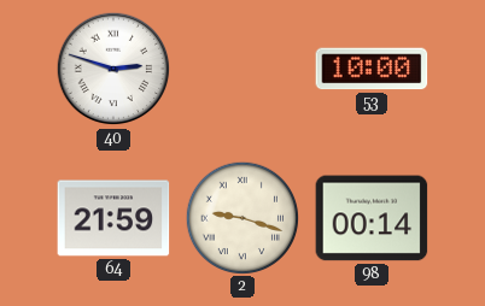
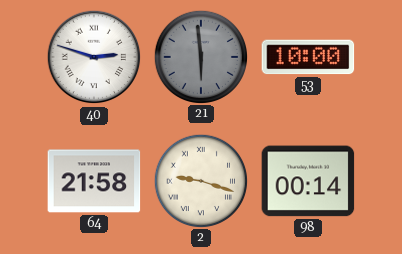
21: none -> 5:59
64: 21:59 -> 21:58
